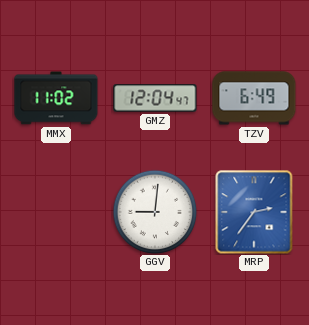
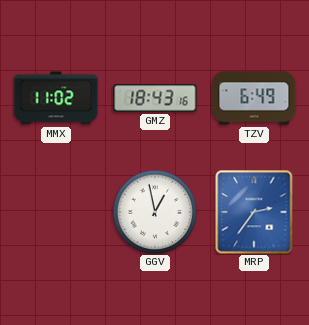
GMZ: 12:04 -> 18:43
GGV: 9:01 -> 12:58
